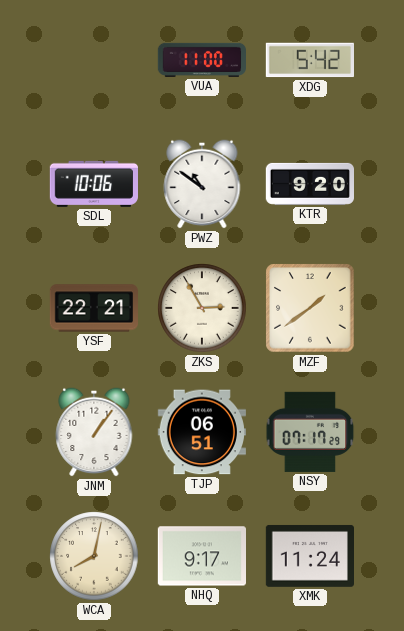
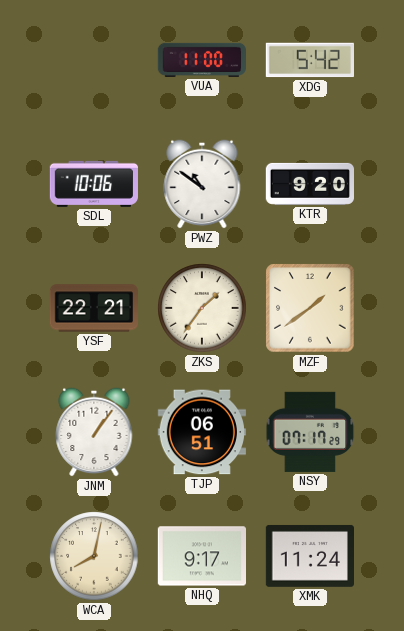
ZKS: 2:55 -> 1:36
